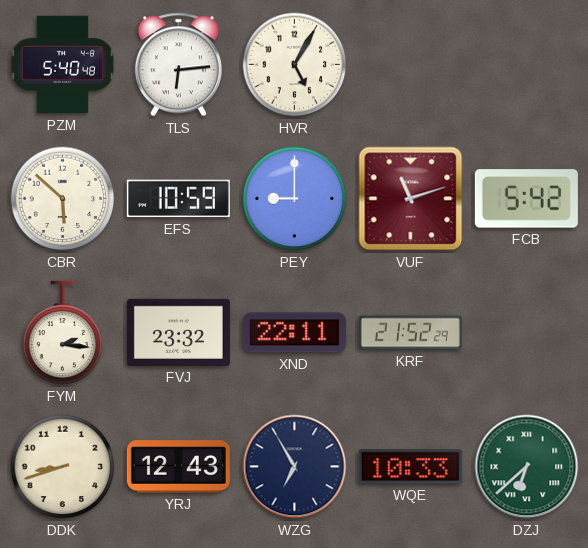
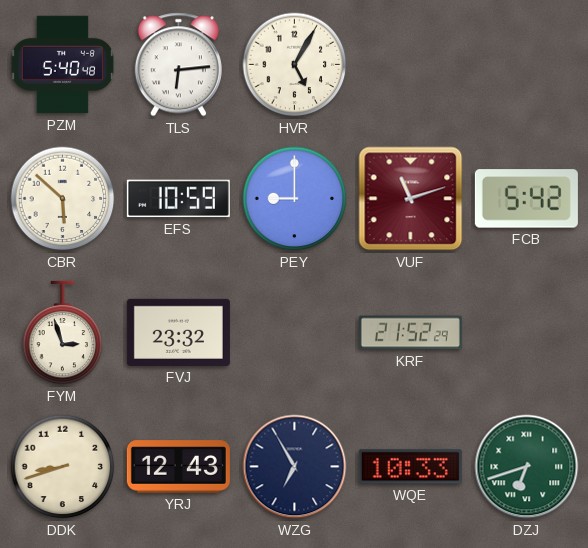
FYM: 2:16 -> 2:57
XND: 22:11 -> none
DZJ: 6:38 -> 6:42
